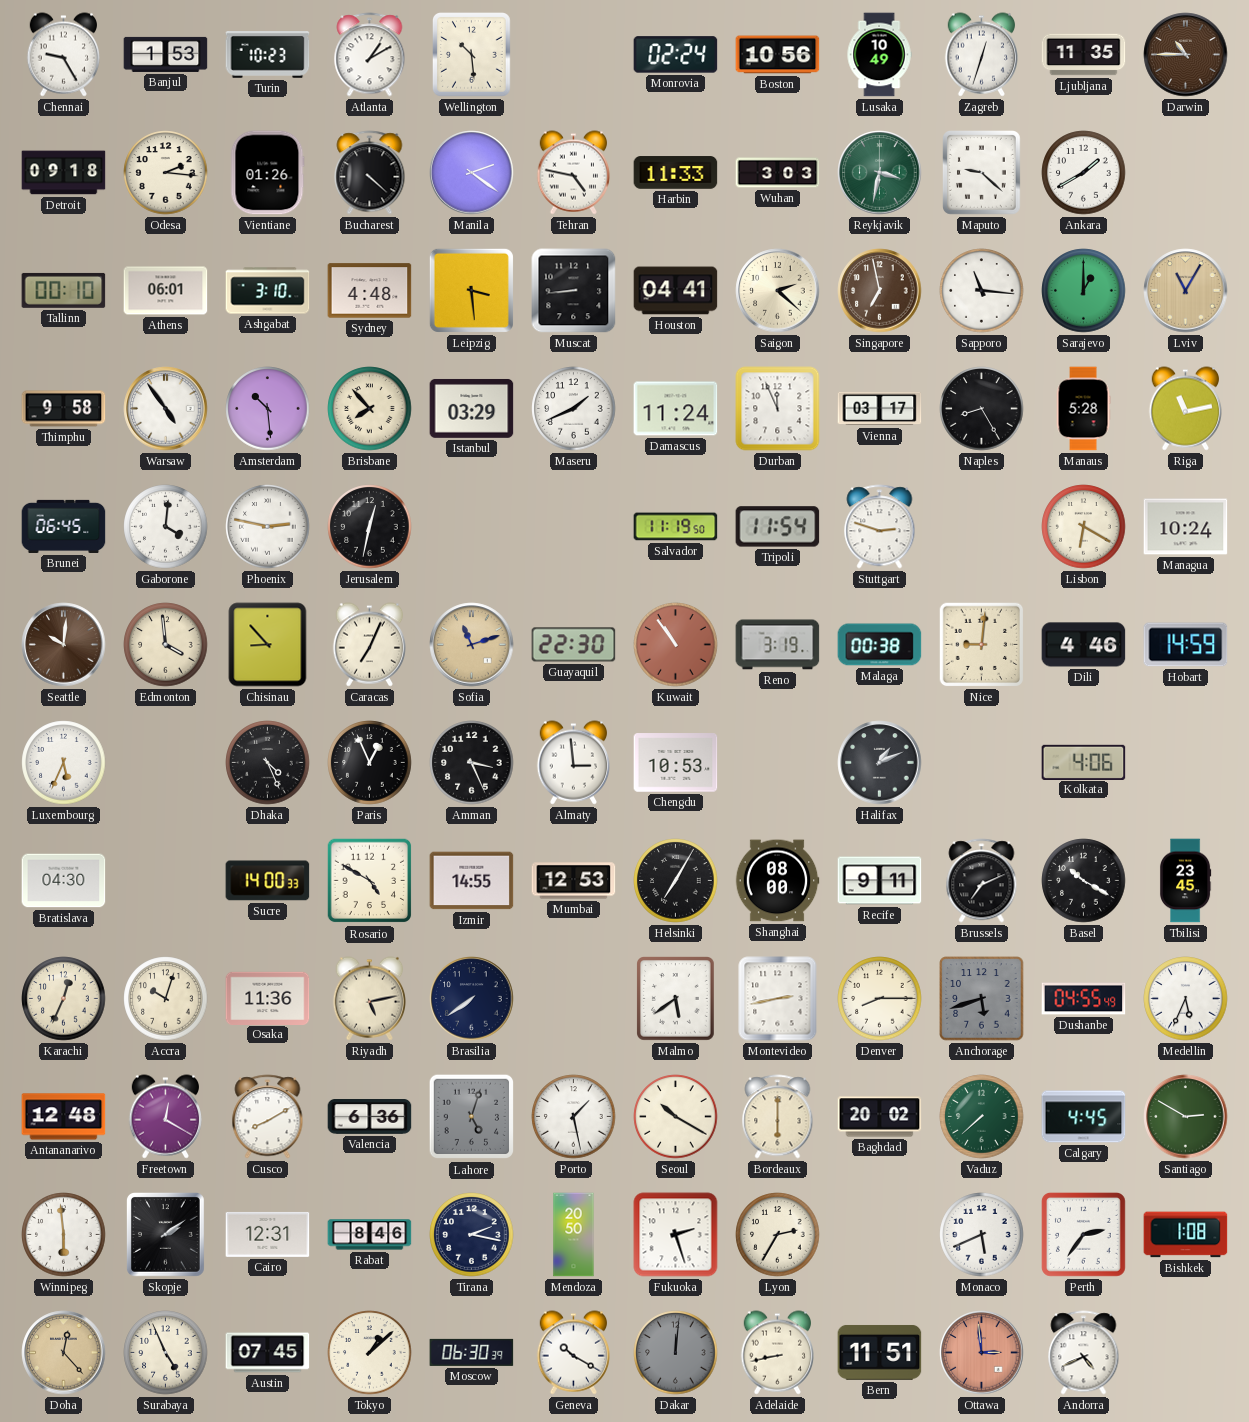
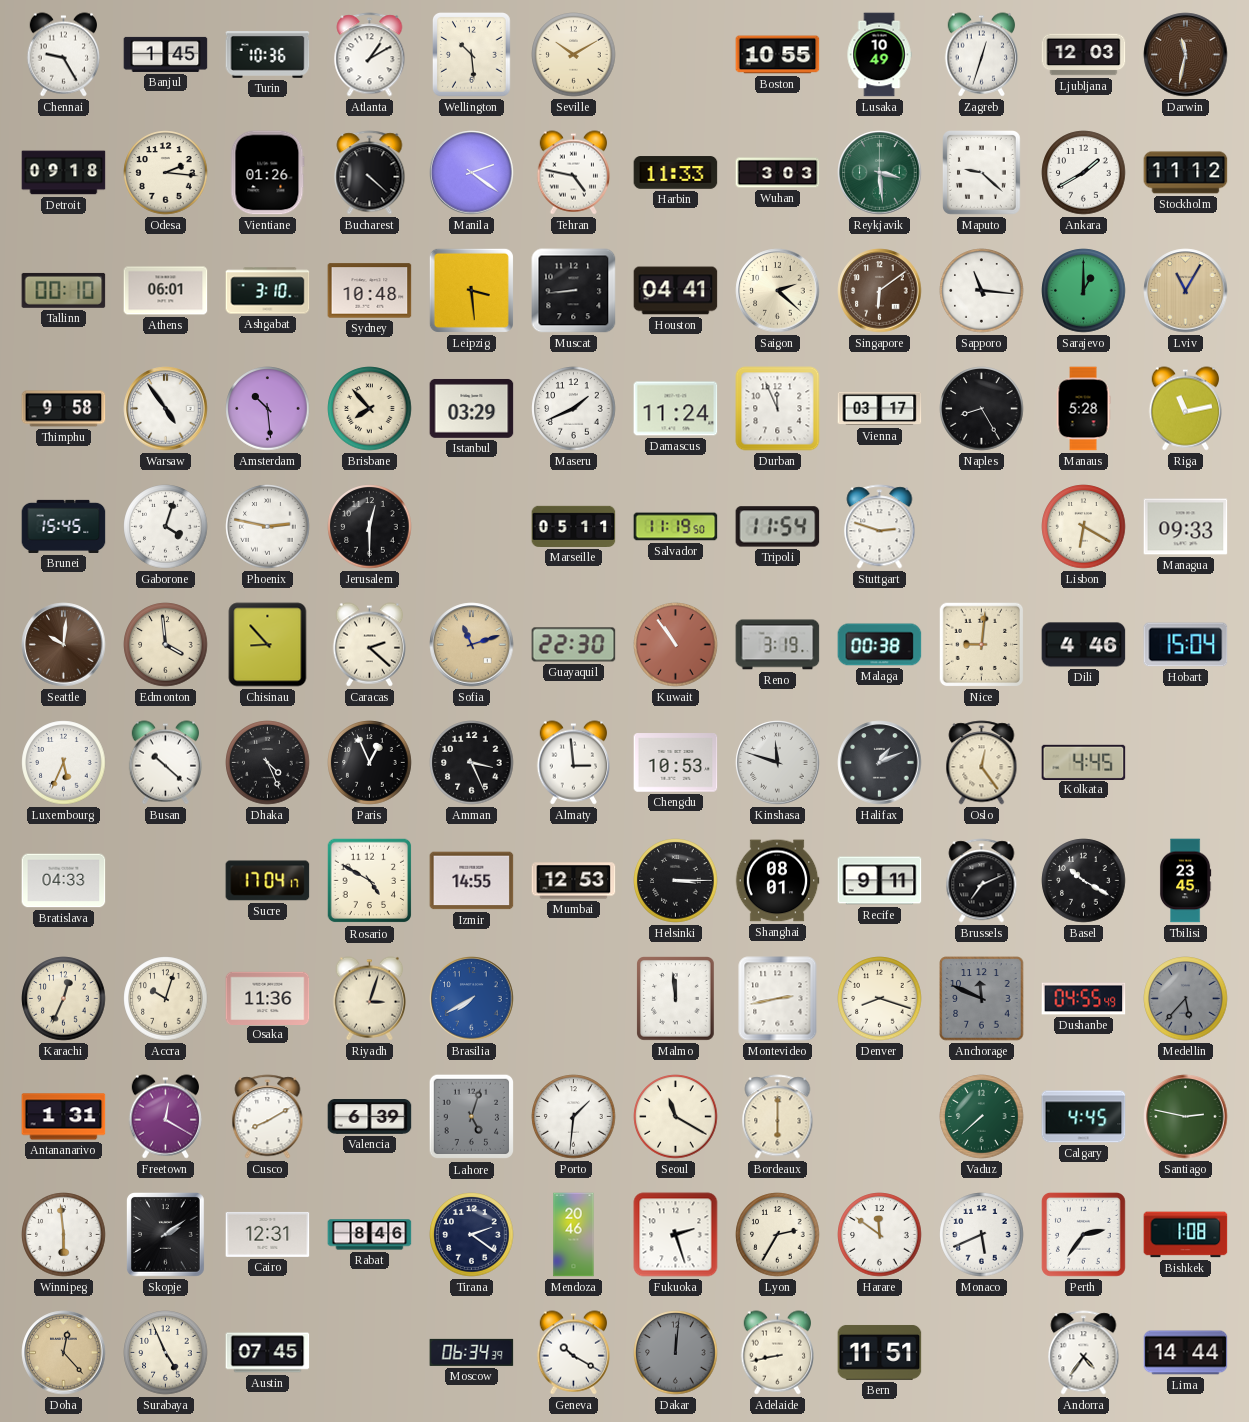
Banjul: 1:53 -> 1:45
Turin: 10:23 -> 10:36
Seville: none -> 10:10
Monrovia: 02:24 -> none
Boston: 10:56 -> 10:55
Ljubljana: 11:35 -> 12:03
Darwin: 10:45 -> 11:32
Reykjavik: 3:32 -> 3:29
Stockholm: none -> 11:12
Sydney: 4:48 -> 10:48
Singapore: 6:58 -> 6:09
Brunei: 06:45 -> 15:45
Gaborone: 4:01 -> 4:03
Jerusalem: 12:32 -> 12:30
Marseille: none -> 05:11
Managua: 10:24 -> 09:33
Caracas: 7:04 -> 2:22
Hobart: 14:59 -> 15:04
Busan: none -> 10:22
Kinshasa: none -> 11:48
Oslo: none -> 12:24
Kolkata: 4:06 -> 4:45
Bratislava: 04:30 -> 04:33
Sucre: 14:00 -> 17:04
Helsinki: 7:05 -> 3:15
Shanghai: 08:00 -> 08:01
Riyadh: 5:13 -> 3:03
Brasilia: 7:39 -> 7:40
Brasilia dial: navy -> blue
Malmo: 5:39 -> 11:59
Denver: 8:15 -> 8:18
Anchorage: 5:42 -> 11:49
Medellin: 5:34 -> 5:37
Medellin dial: white -> grey
Antananarivo: 12:48 -> 1:31
Valencia: 6:36 -> 6:39
Porto: 1:28 -> 1:31
Seoul: 10:20 -> 11:20
Baghdad: 20:02 -> none
Santiago: 2:50 -> 2:47
Tirana: 2:17 -> 2:21
Mendoza: 20:50 -> 20:46
Harare: none -> 11:51
Tokyo: 1:08 -> none
Moscow: 06:30 -> 06:34
Ottawa: 2:59 -> none
Andorra: 4:41 -> 4:36
Lima: none -> 14:44
